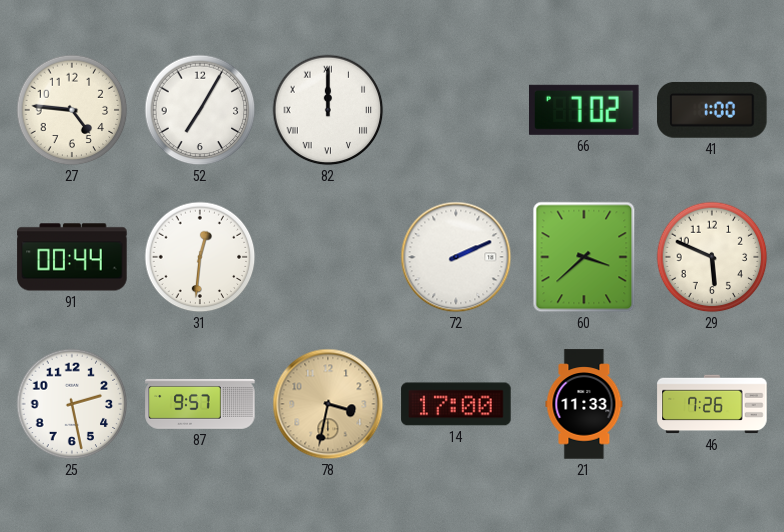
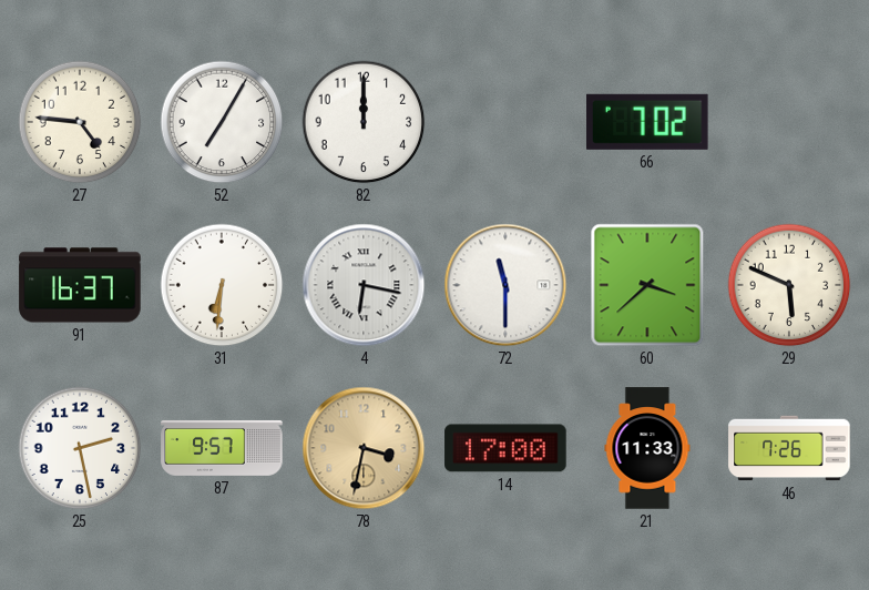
82 numerals: Roman -> Arabic
41: 1:00 -> none
91: 00:44 -> 16:37
31: 12:31 -> 6:31
4: none -> 6:17
72: 2:11 -> 11:30
